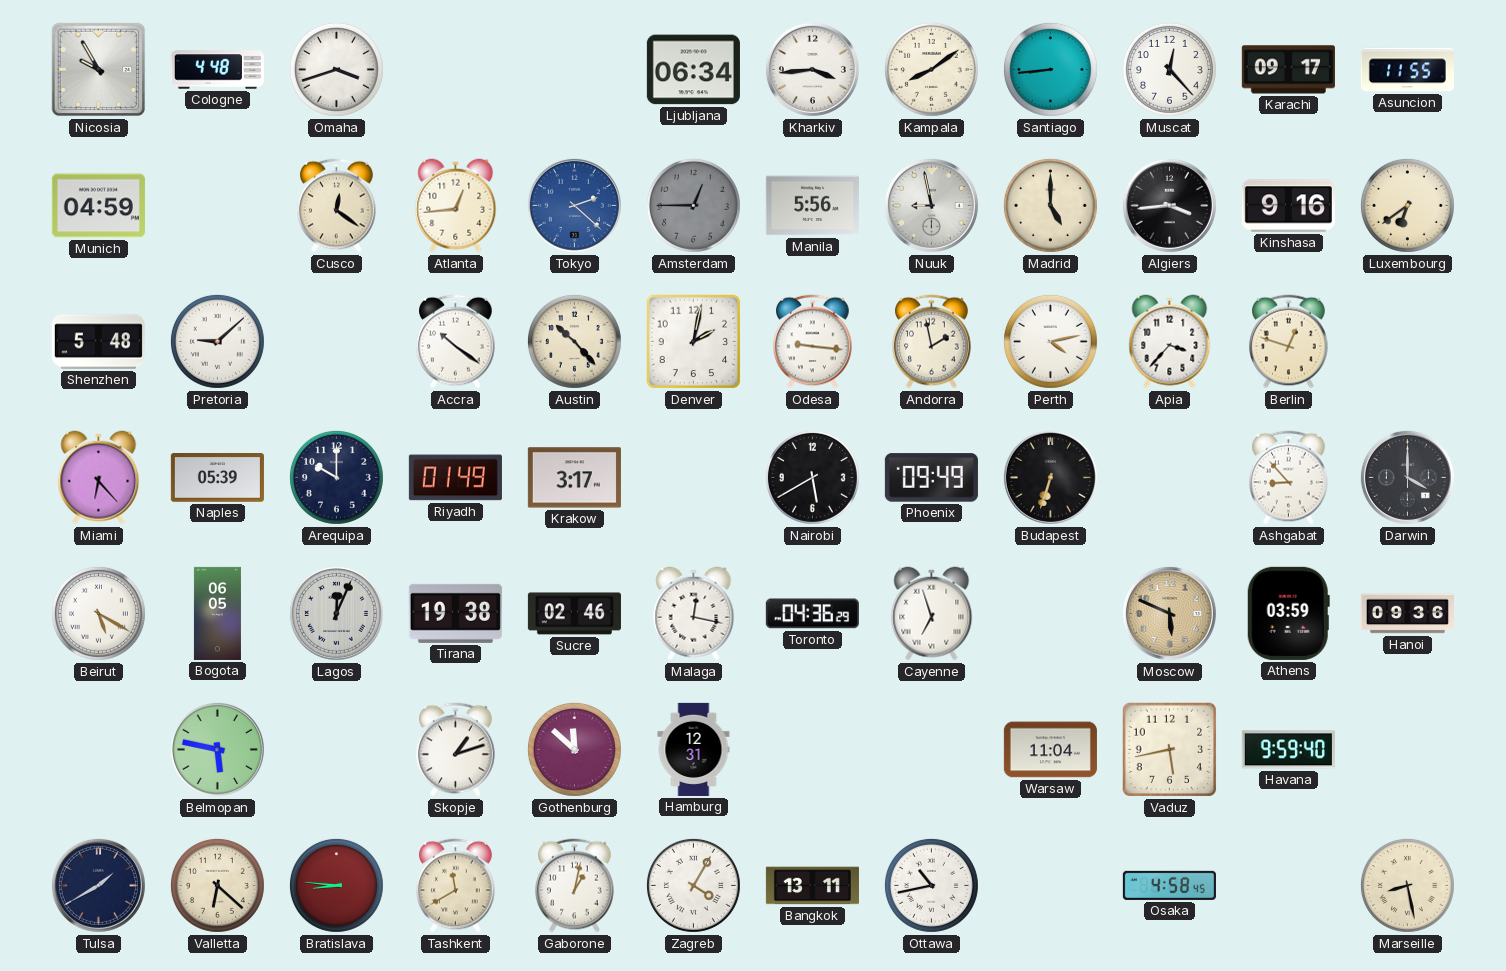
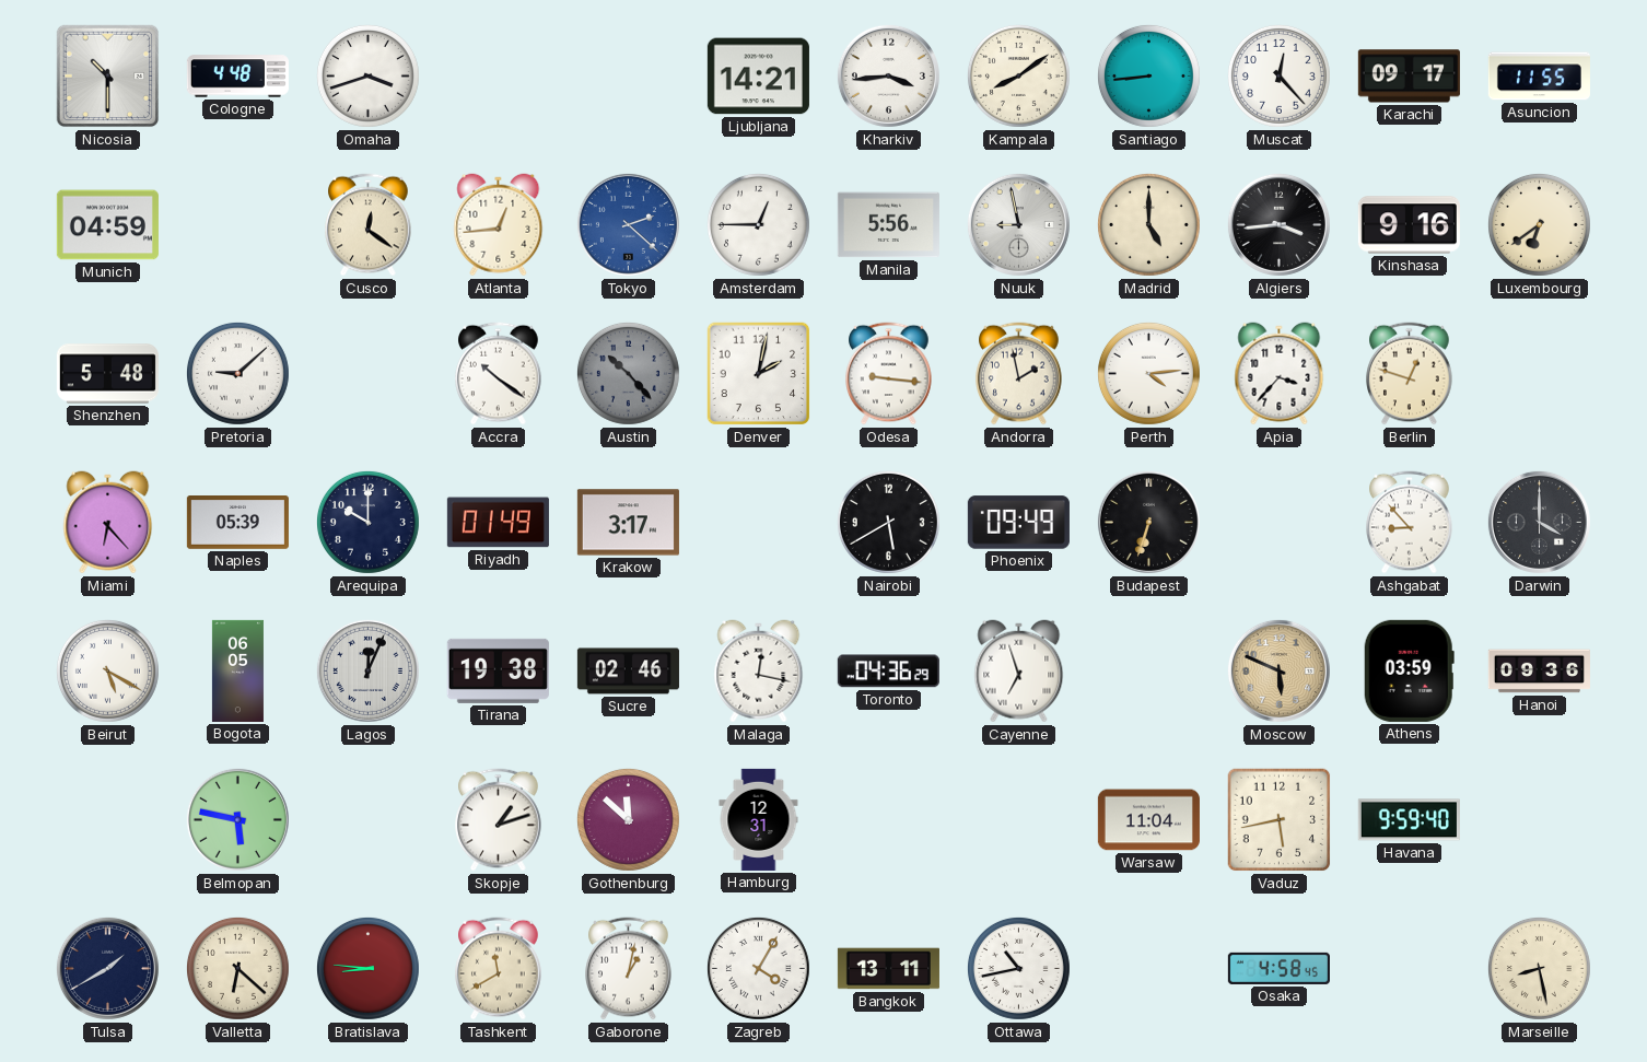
Nicosia: 9:55 -> 10:30
Ljubljana: 06:34 -> 14:21
Amsterdam dial: grey -> white
Austin dial: cream -> grey
Perth: 4:13 -> 4:14
